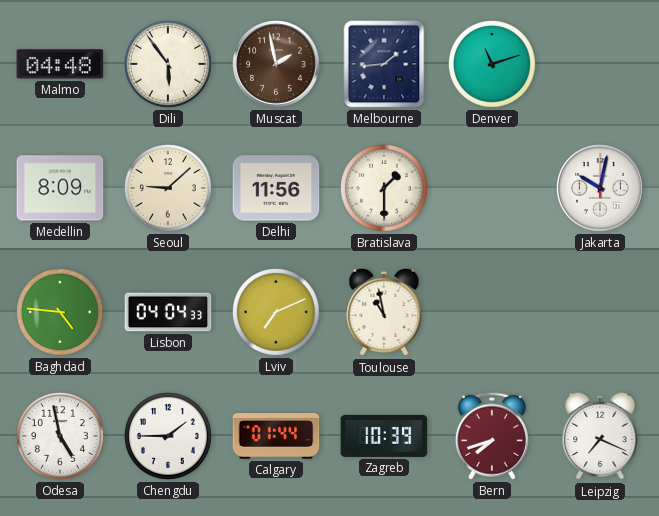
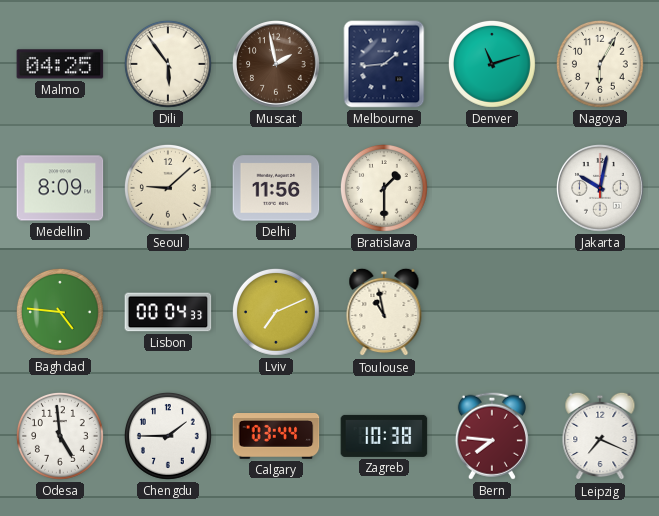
Malmo: 04:48 -> 04:25
Nagoya: none -> 6:05
Lisbon: 04:04 -> 00:04
Odesa: 4:58 -> 4:59
Calgary: 01:44 -> 03:44
Zagreb: 10:39 -> 10:38
Bern: 7:42 -> 7:46
